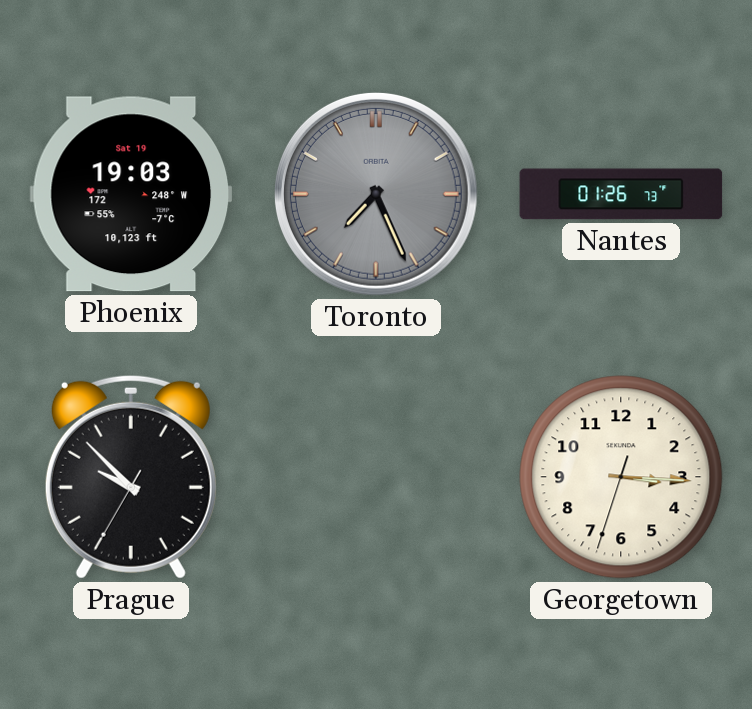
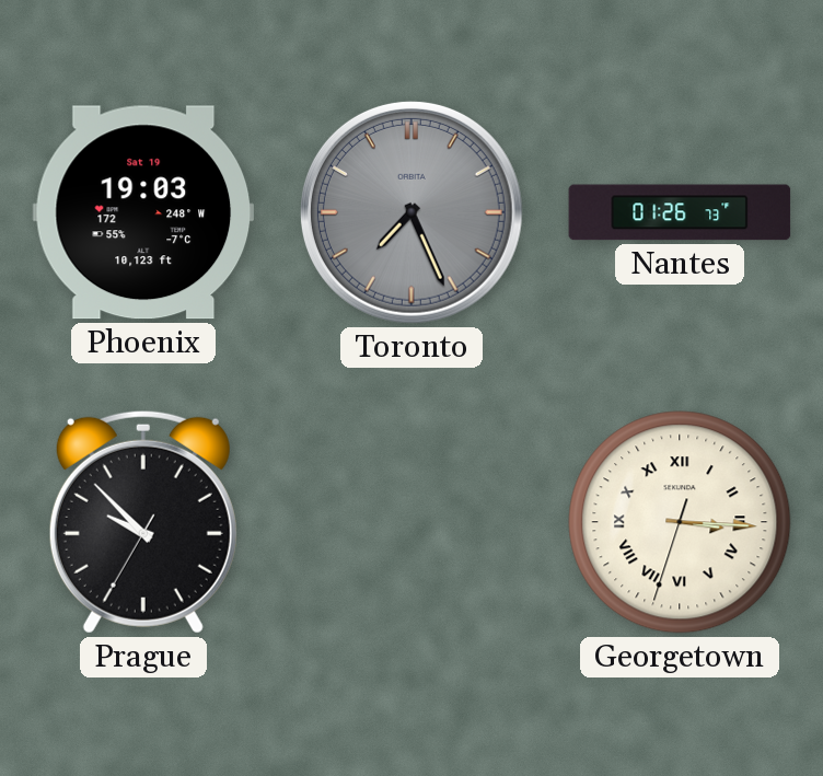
Georgetown numerals: Arabic -> Roman
